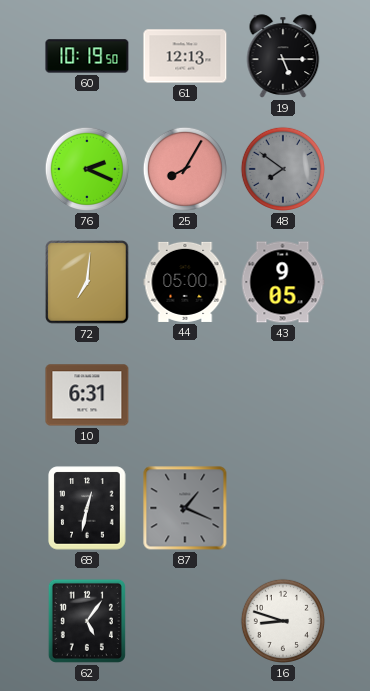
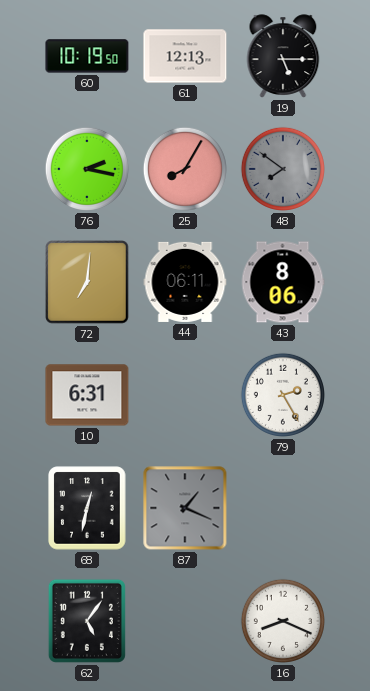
76: 2:19 -> 2:17
44: 05:00 -> 06:11
43: 9:05 -> 8:06
79: none -> 2:25
16: 8:48 -> 8:19
